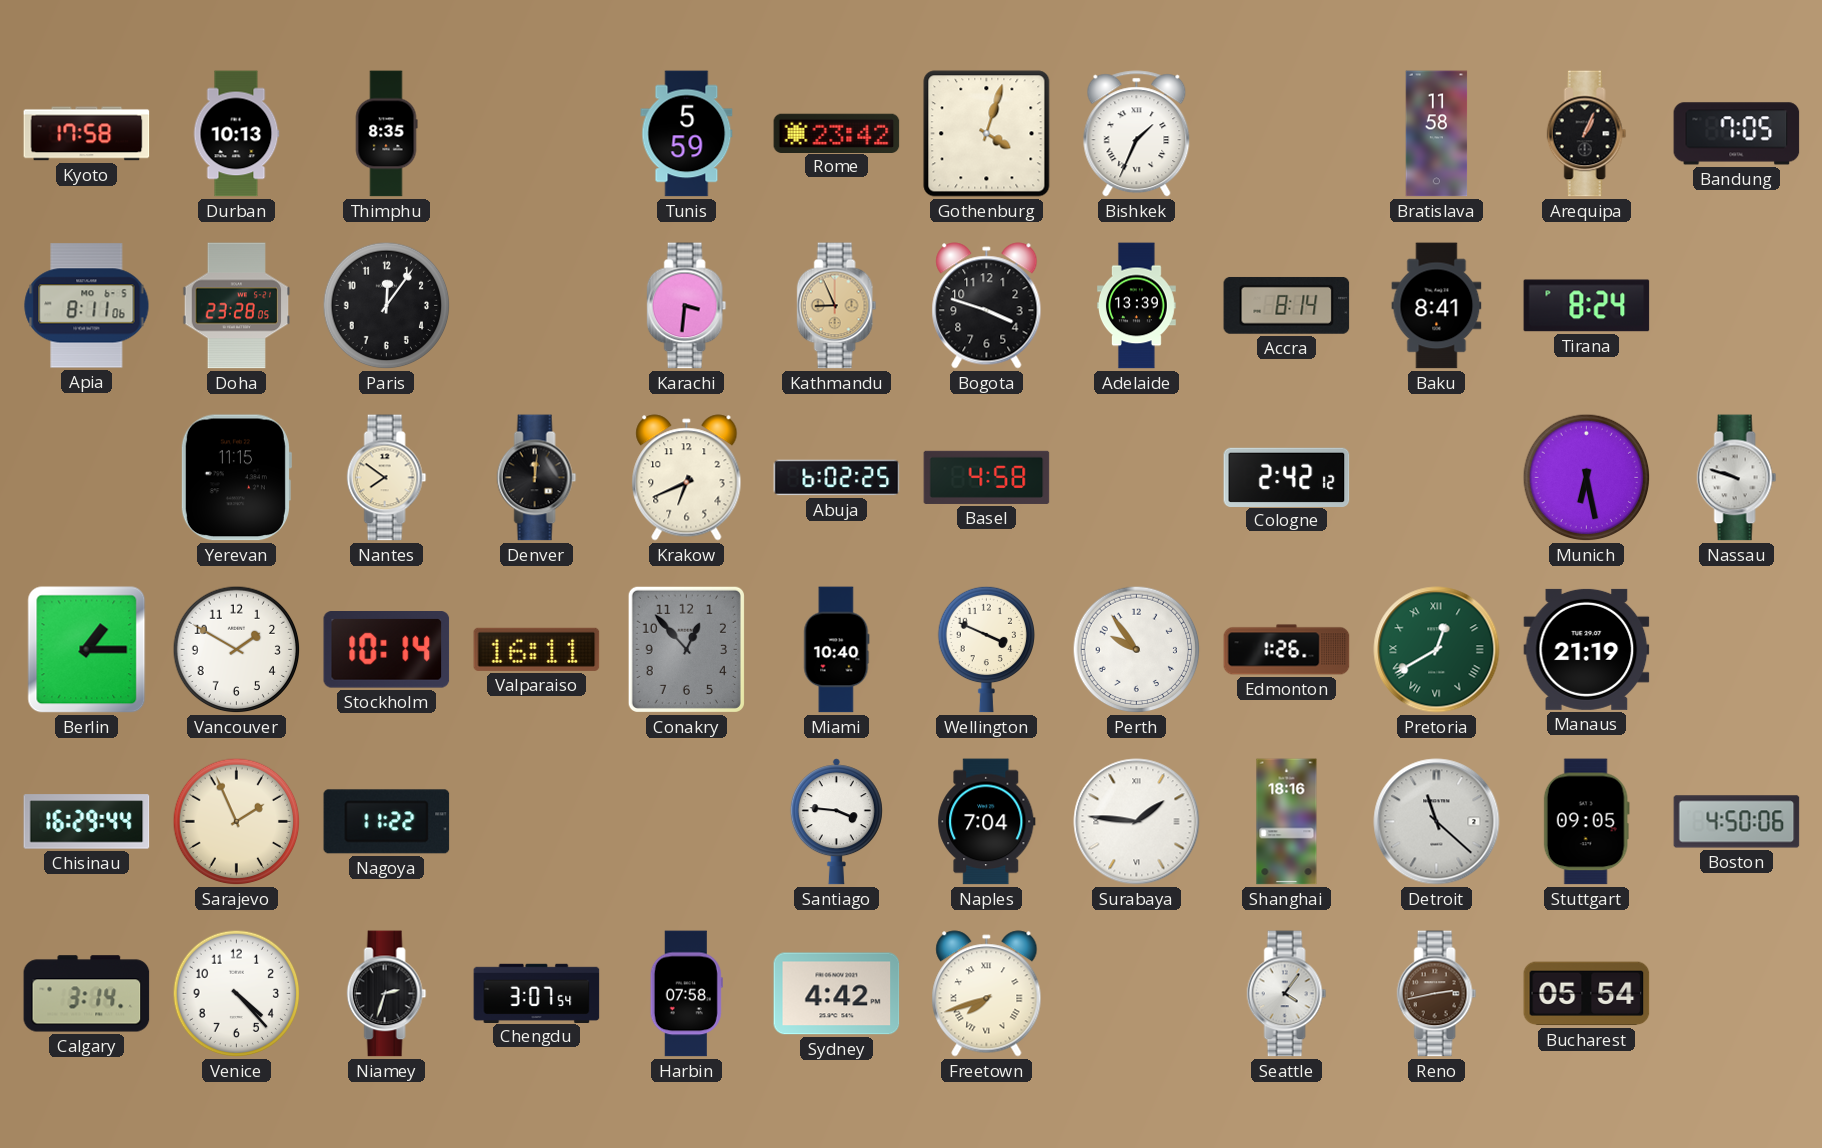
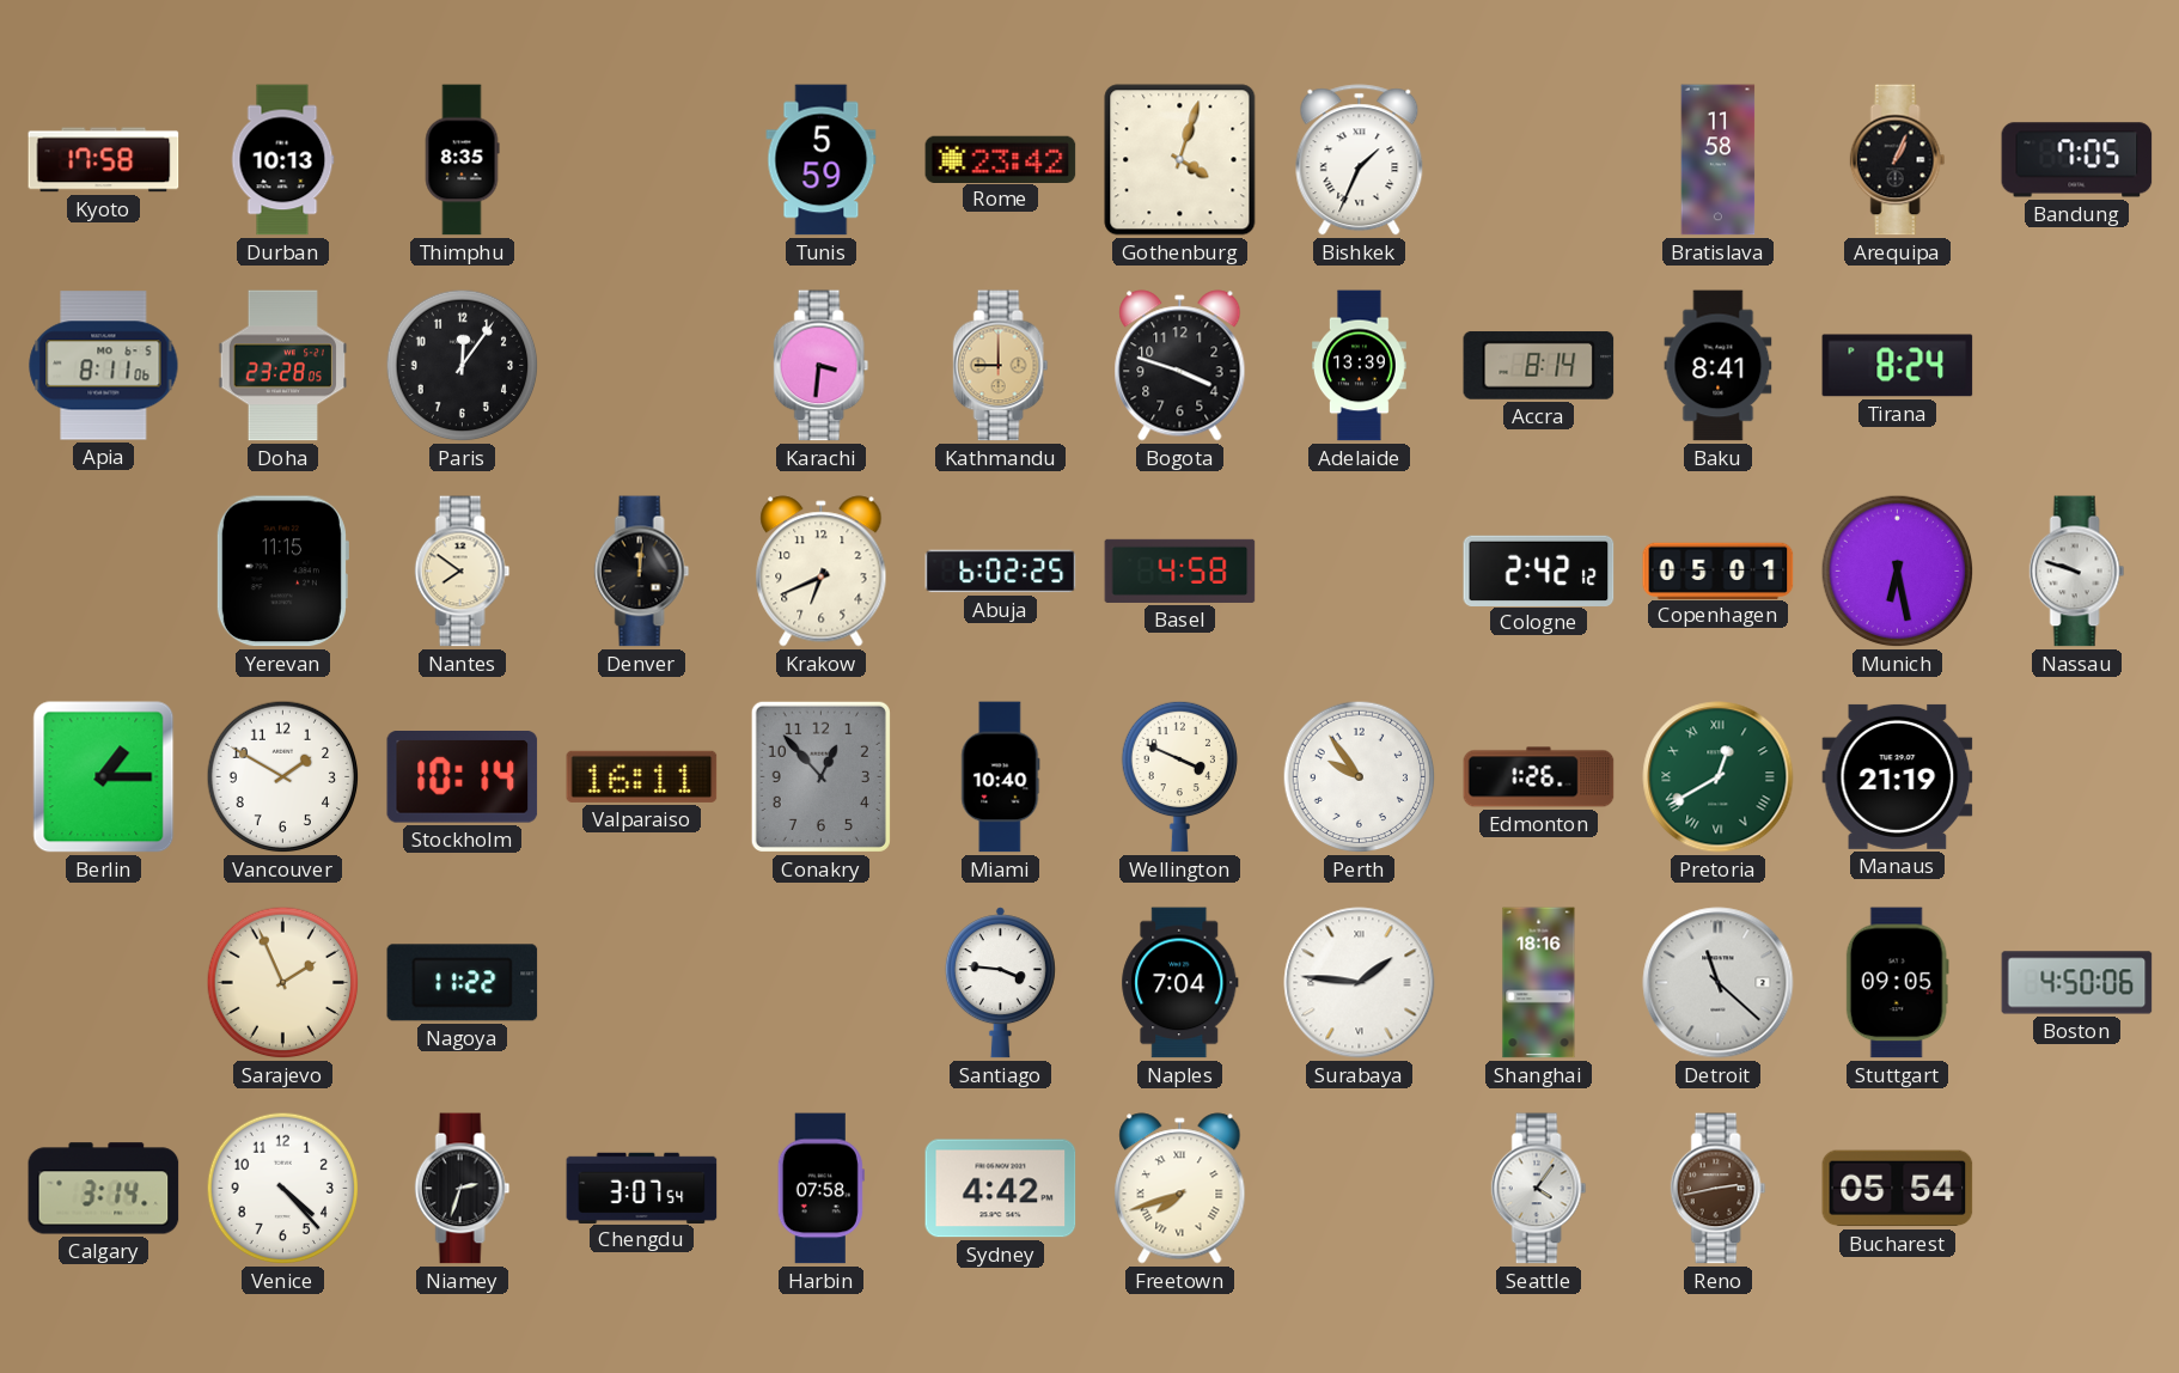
Kathmandu: 8:56 -> 9:00
Copenhagen: none -> 05:01
Chisinau: 16:29 -> none
